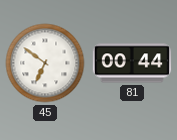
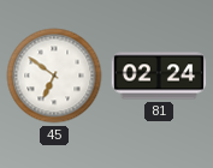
81: 00:44 -> 02:24
